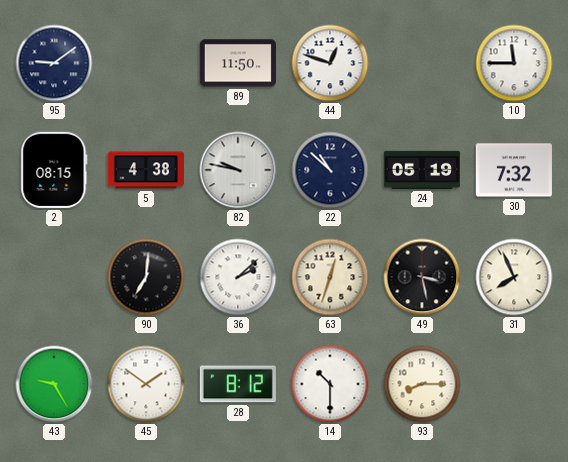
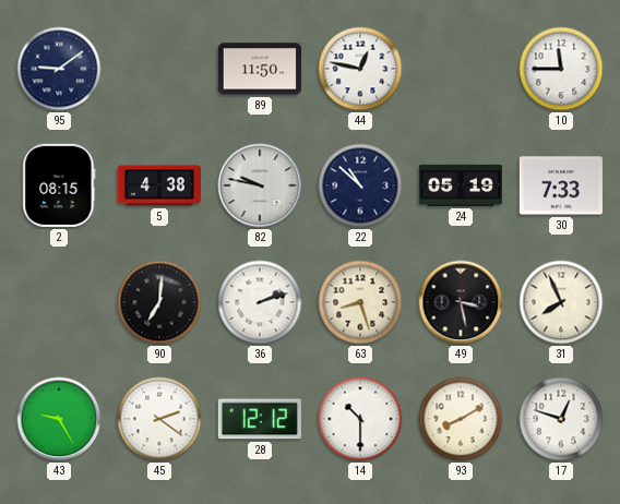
44: 12:48 -> 12:47
30: 7:32 -> 7:33
36: 2:08 -> 2:12
63: 12:33 -> 8:27
45: 1:51 -> 2:21
28: 8:12 -> 12:12
93: 8:15 -> 8:10
17: none -> 12:48
